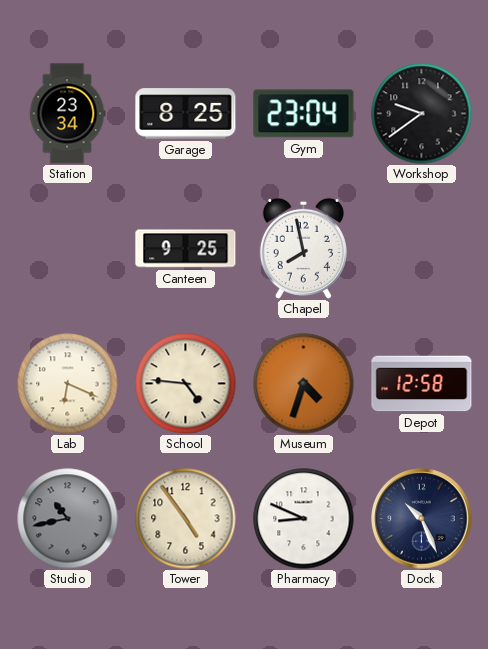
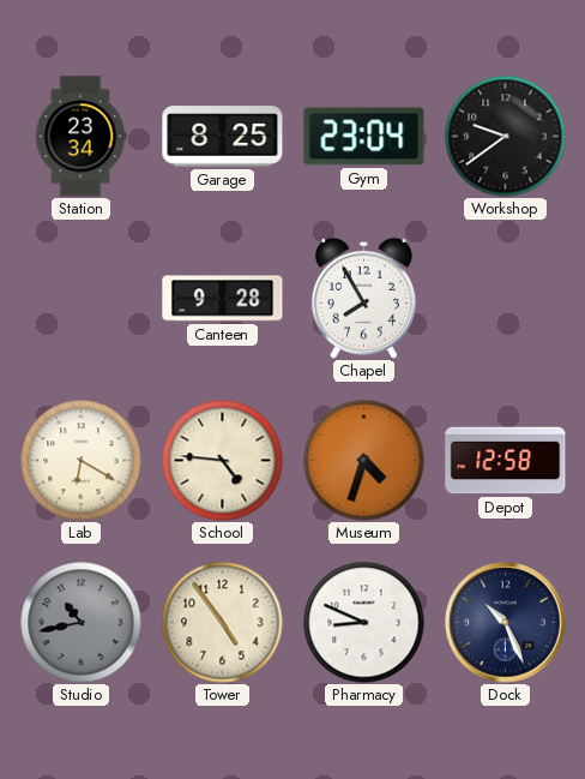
Canteen: 9:25 -> 9:28
Chapel: 7:58 -> 7:55
Lab: 6:19 -> 6:20
